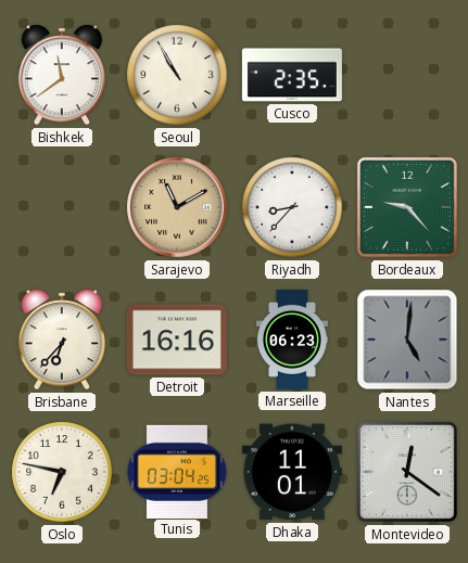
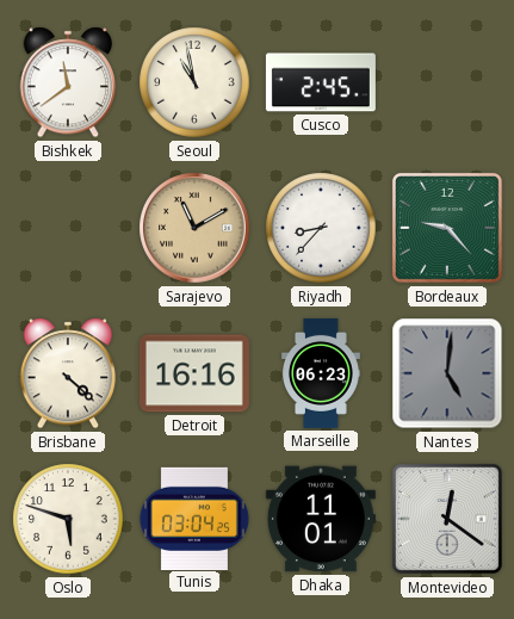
Seoul: 10:55 -> 10:58
Cusco: 2:35 -> 2:45
Brisbane: 6:37 -> 4:22
Oslo: 6:47 -> 5:48
